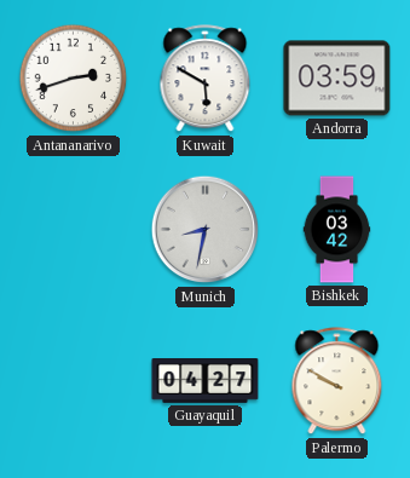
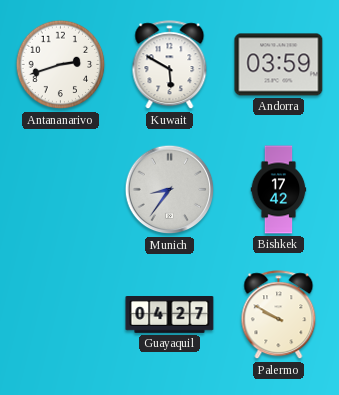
Munich: 8:32 -> 8:36
Bishkek: 03:42 -> 17:42
